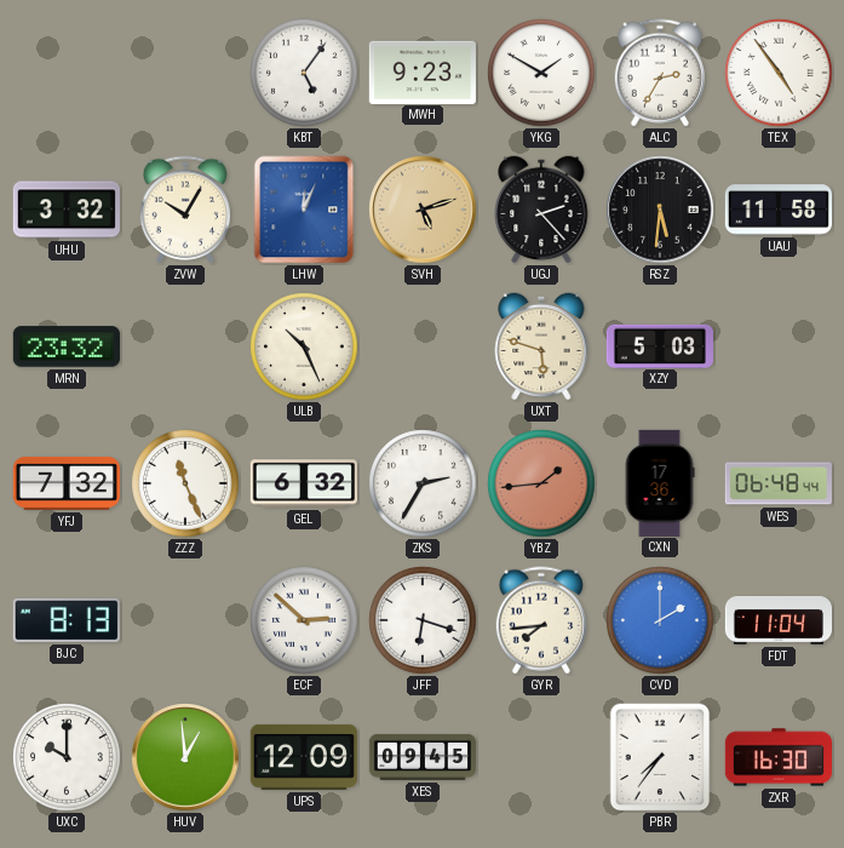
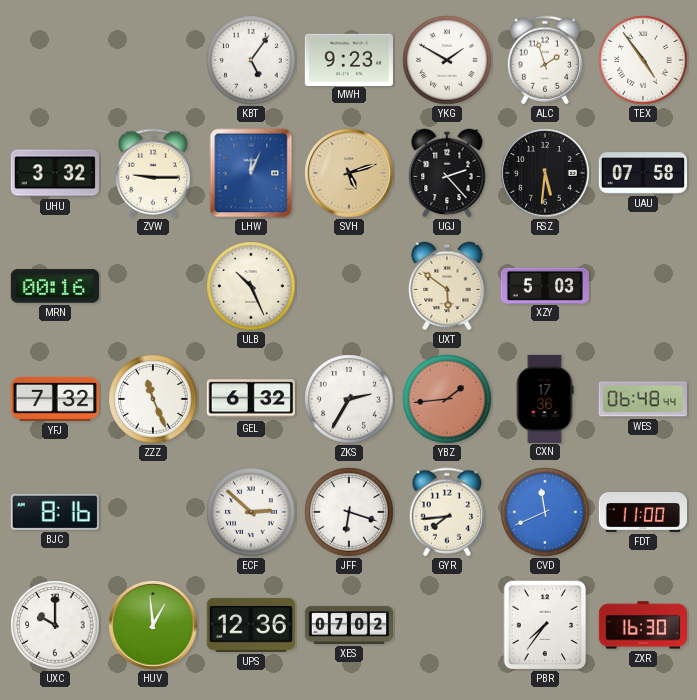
ALC: 2:35 -> 1:57
ZVW: 10:05 -> 9:15
UAU: 11:58 -> 07:58
MRN: 23:32 -> 00:16
UXT: 5:48 -> 5:51
BJC: 8:13 -> 8:16
CVD: 2:00 -> 11:41
FDT: 11:04 -> 11:00
UPS: 12:09 -> 12:36
XES: 09:45 -> 07:02
